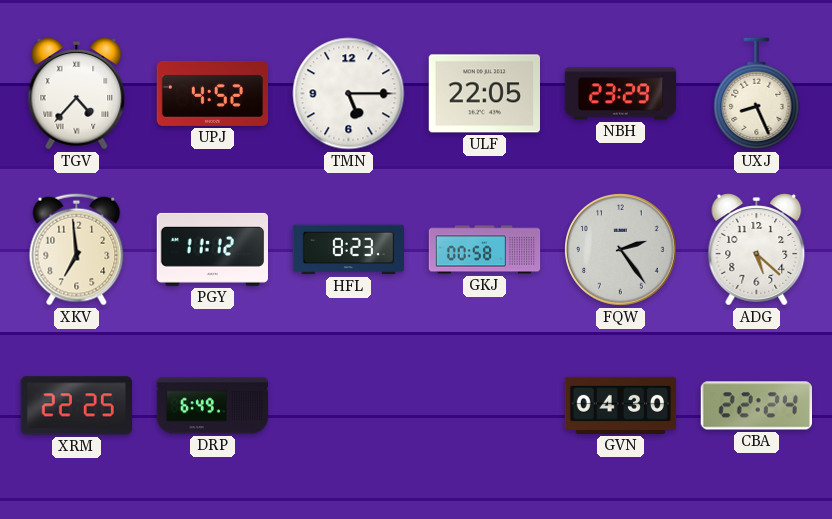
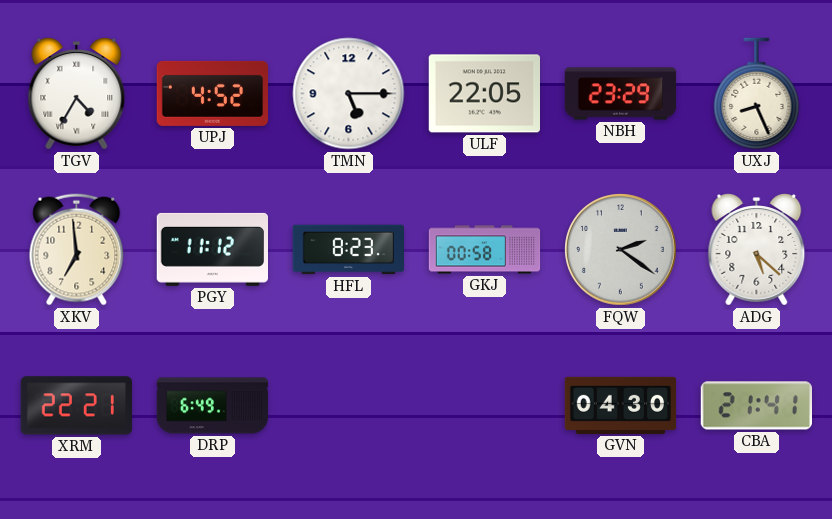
TGV: 4:37 -> 4:35
FQW: 2:24 -> 2:21
XRM: 22:25 -> 22:21
CBA: 22:24 -> 21:41
